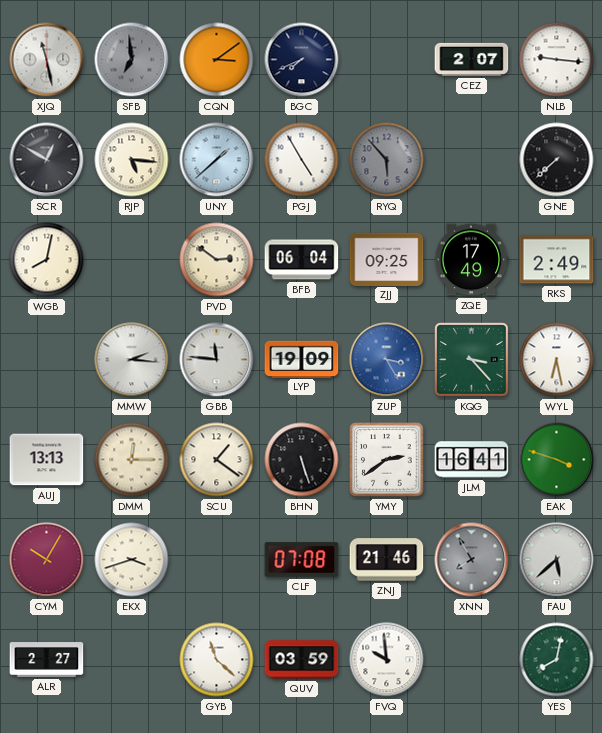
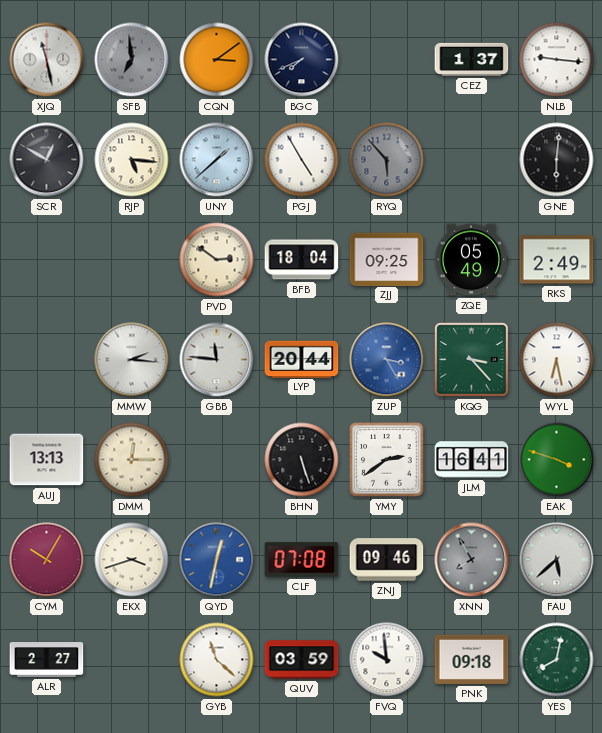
CEZ: 2:07 -> 1:37
GNE: 7:38 -> 6:01
WGB: 8:02 -> none
BFB: 06:04 -> 18:04
ZQE: 17:49 -> 05:49
LYP: 19:09 -> 20:44
SCU: 1:21 -> none
QYD: none -> 12:32
ZNJ: 21:46 -> 09:46
PNK: none -> 09:18
